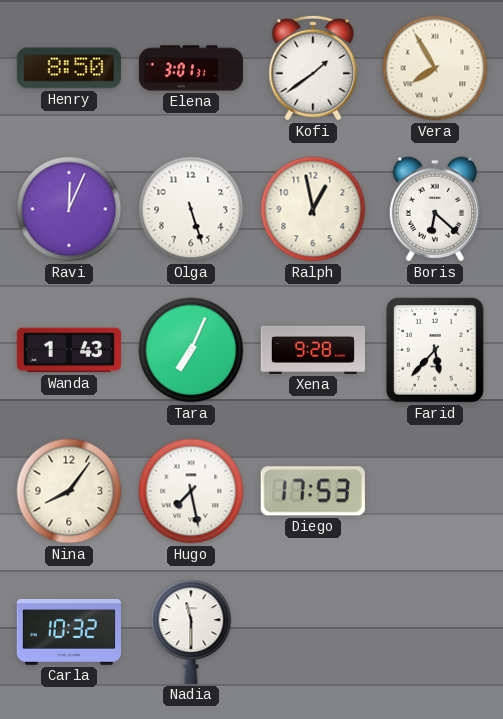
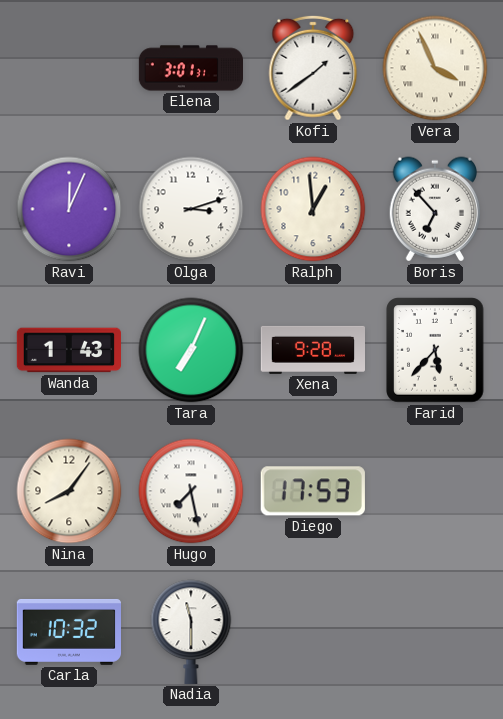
Henry: 8:50 -> none
Vera: 7:55 -> 3:56
Olga: 5:27 -> 3:12
Ralph: 12:58 -> 12:59
Boris: 6:22 -> 6:53
